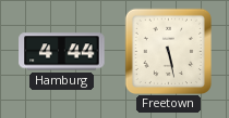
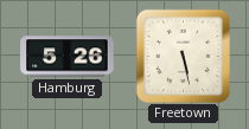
Hamburg: 4:44 -> 5:26
